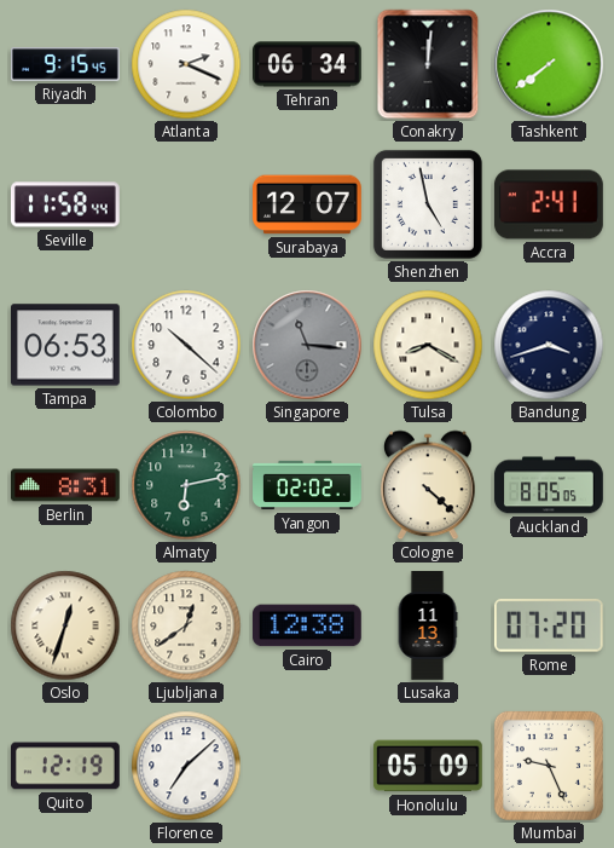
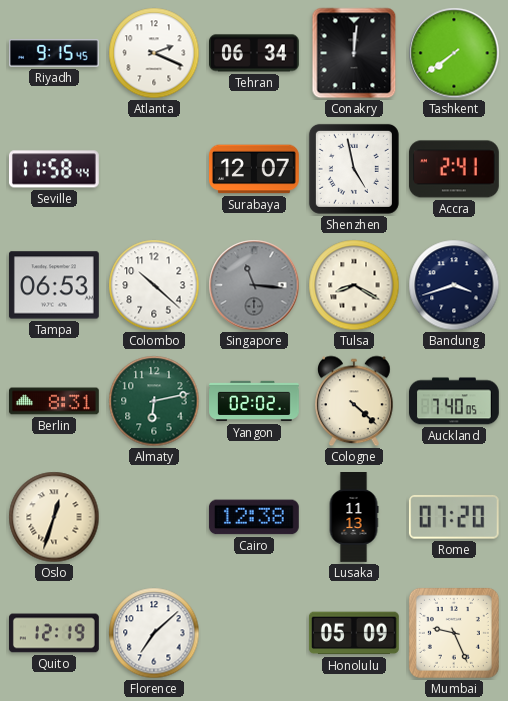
Auckland: 8:05 -> 7:40
Ljubljana: 12:39 -> none
